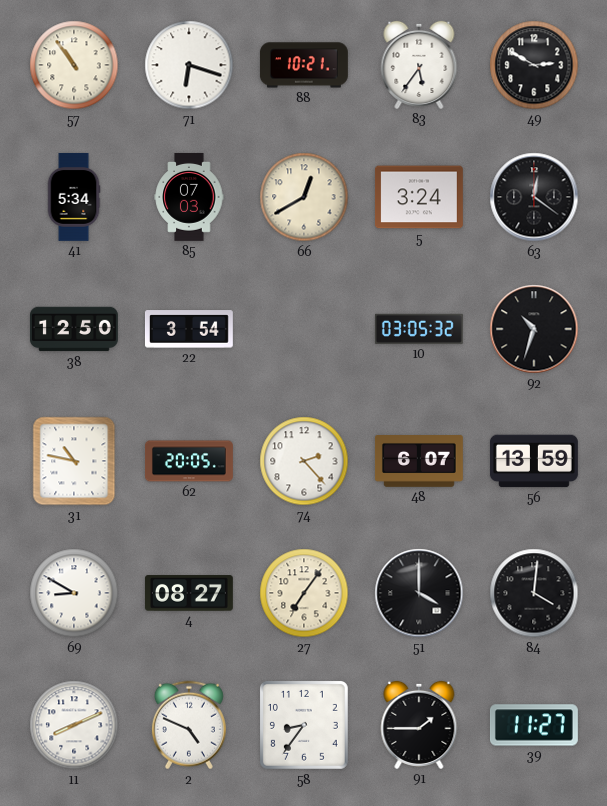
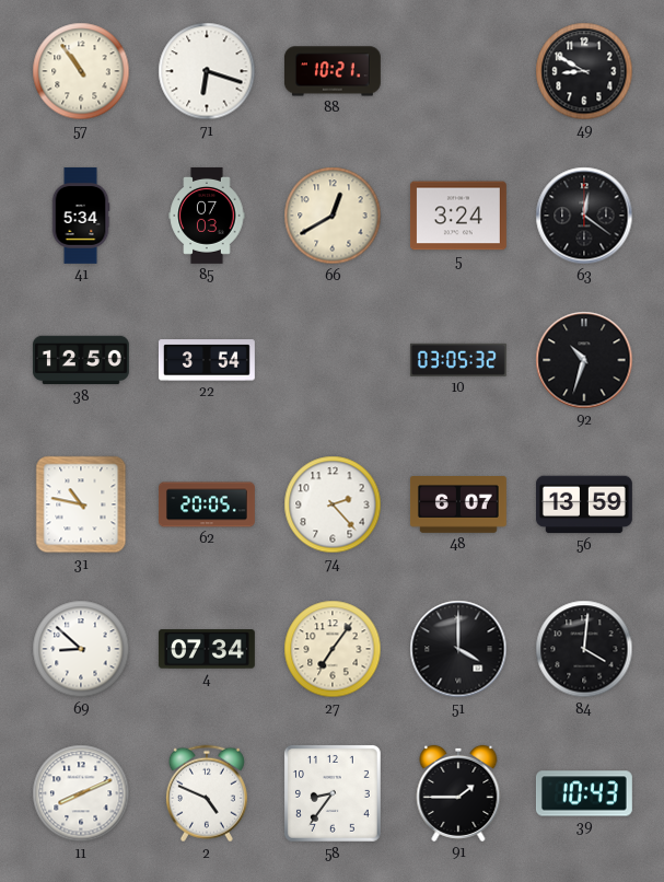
83: 5:36 -> none
49: 2:50 -> 8:50
69: 8:50 -> 8:52
4: 08:27 -> 07:34
39: 11:27 -> 10:43
